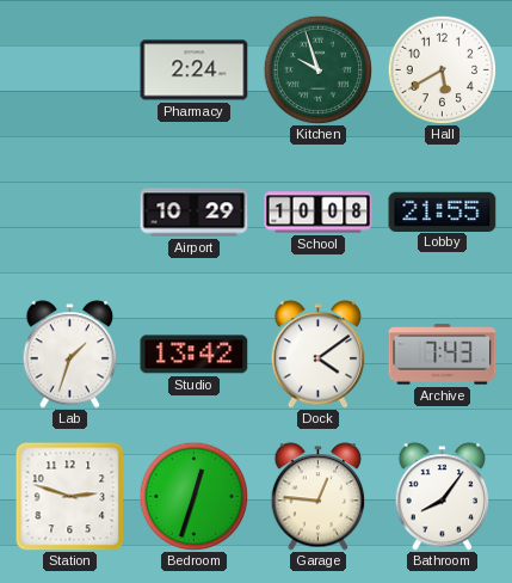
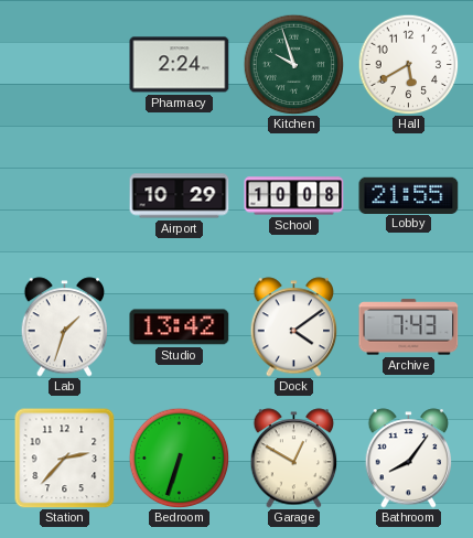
Station: 2:48 -> 2:37
Bedroom: 12:33 -> 6:33
Garage: 12:46 -> 12:50
